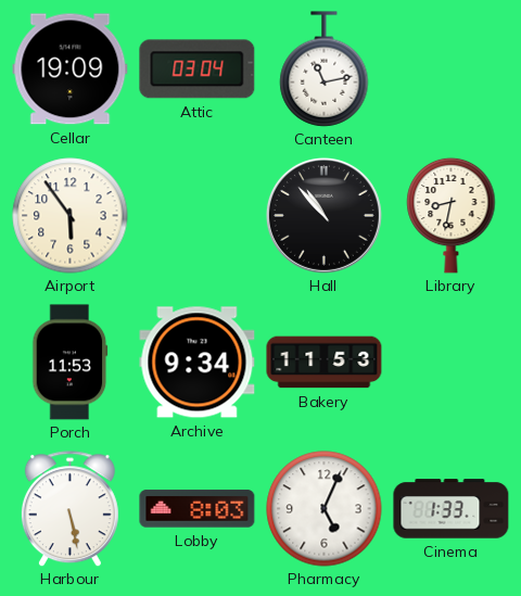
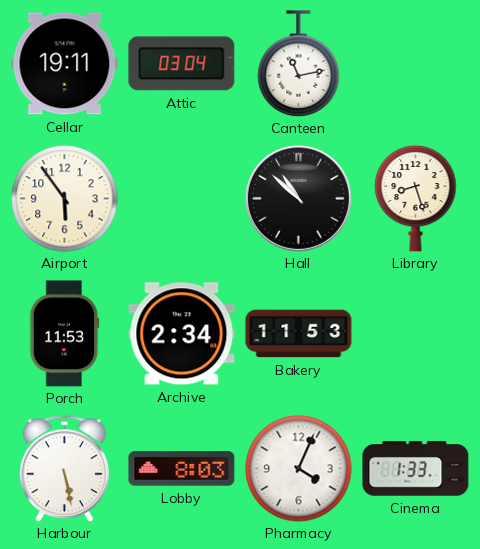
Cellar: 19:09 -> 19:11
Hall: 10:53 -> 10:52
Library: 8:32 -> 8:27
Archive: 9:34 -> 2:34
Pharmacy: 5:04 -> 4:04
